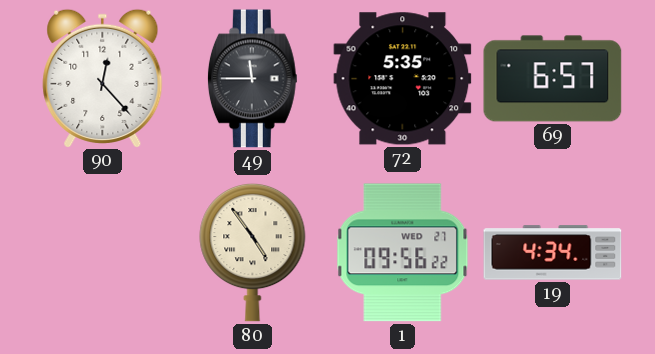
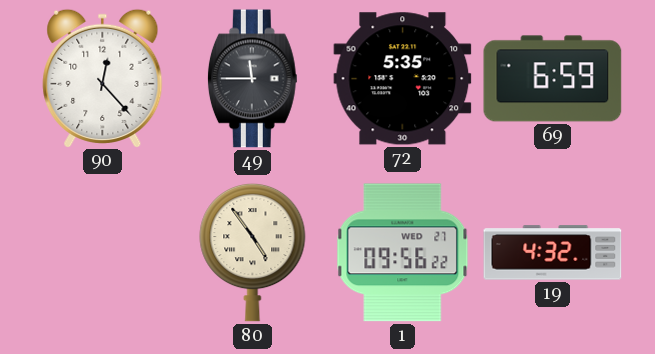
69: 6:57 -> 6:59
19: 4:34 -> 4:32
